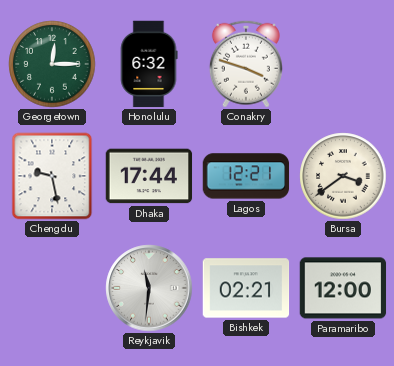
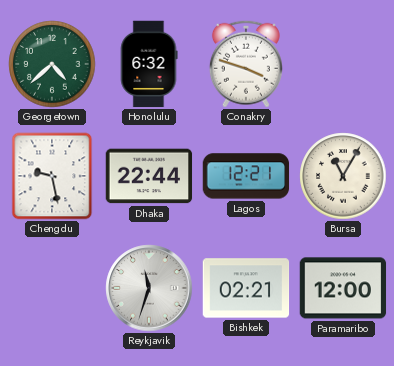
Georgetown: 12:15 -> 4:38
Dhaka: 17:44 -> 22:44
Bursa: 3:39 -> 11:05
Reykjavik: 11:31 -> 11:33
